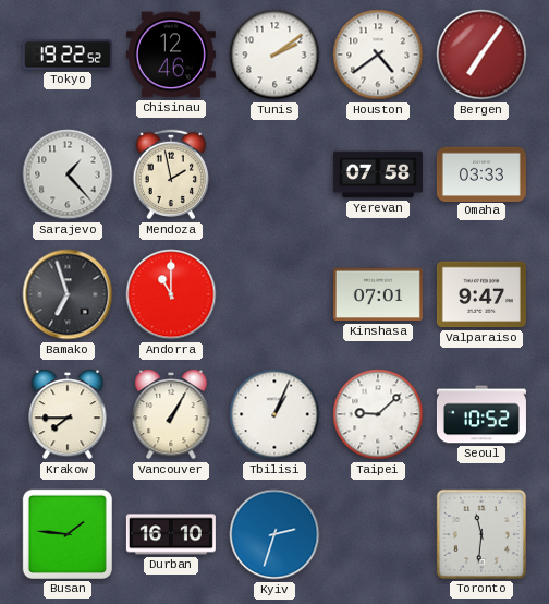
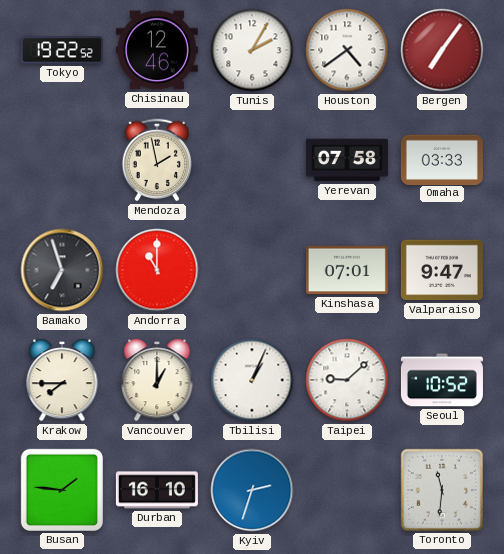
Tunis: 2:09 -> 2:05
Sarajevo: 1:23 -> none
Vancouver: 1:05 -> 1:00
